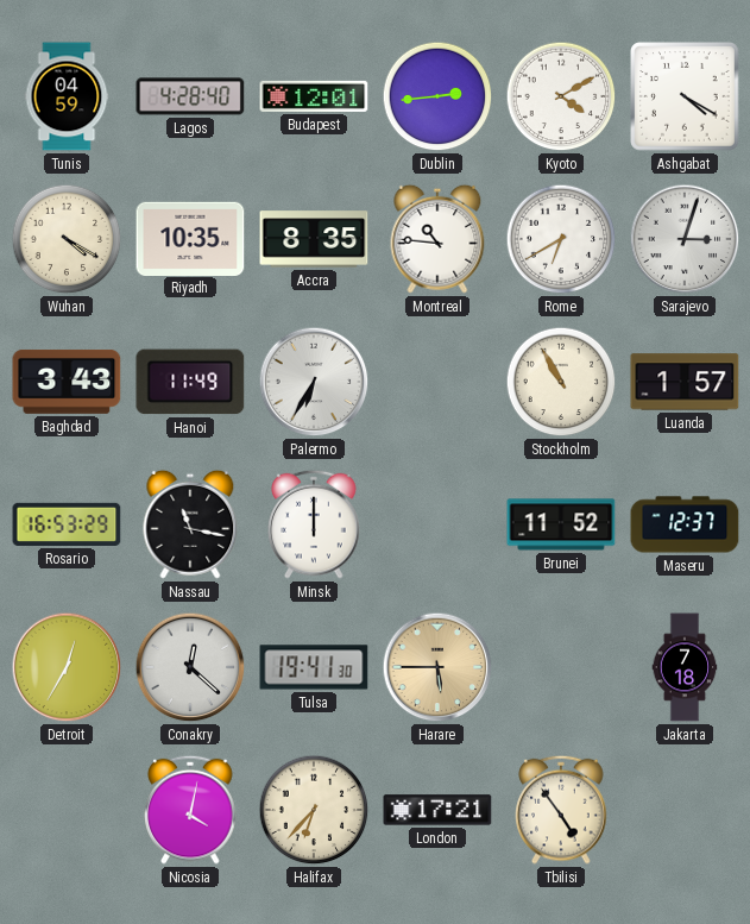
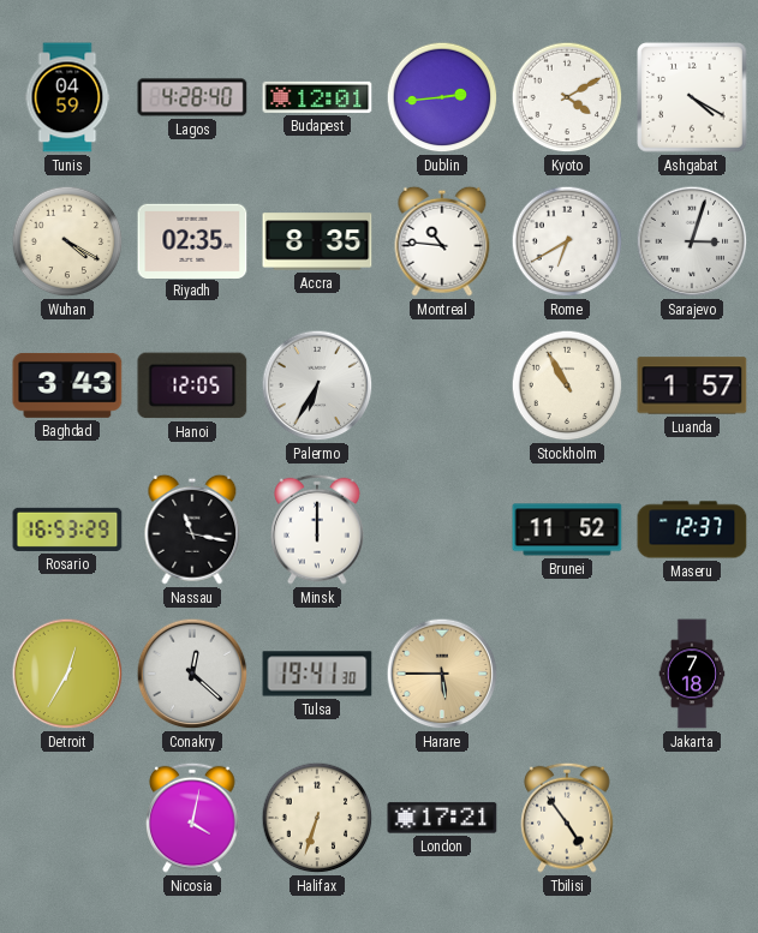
Riyadh: 10:35 -> 02:35
Hanoi: 11:49 -> 12:05
Halifax: 6:37 -> 6:33
